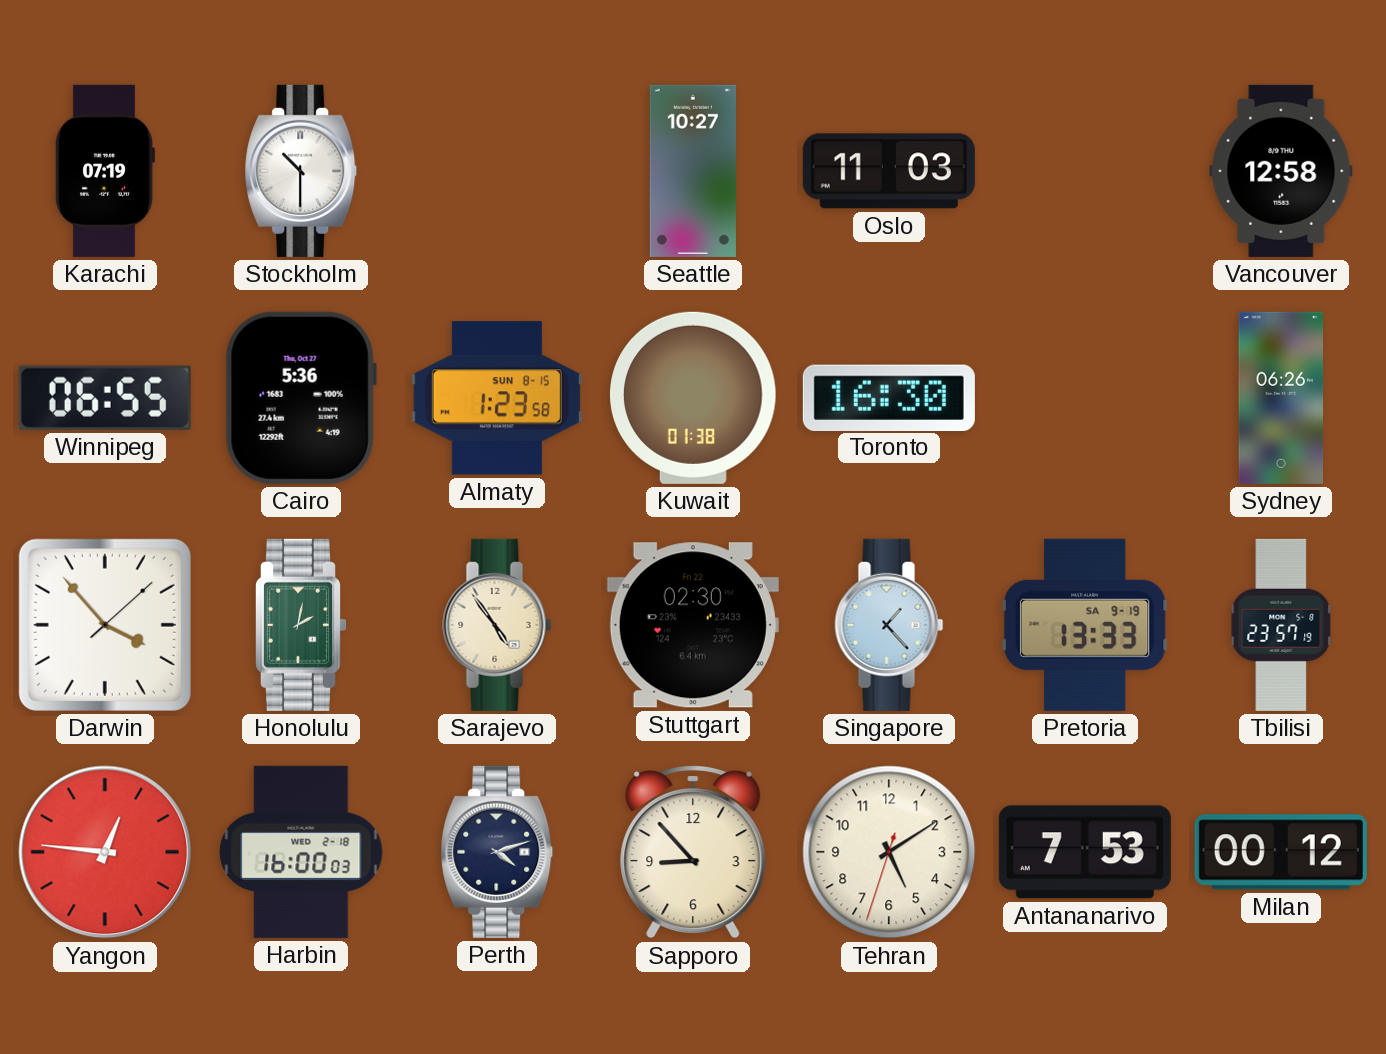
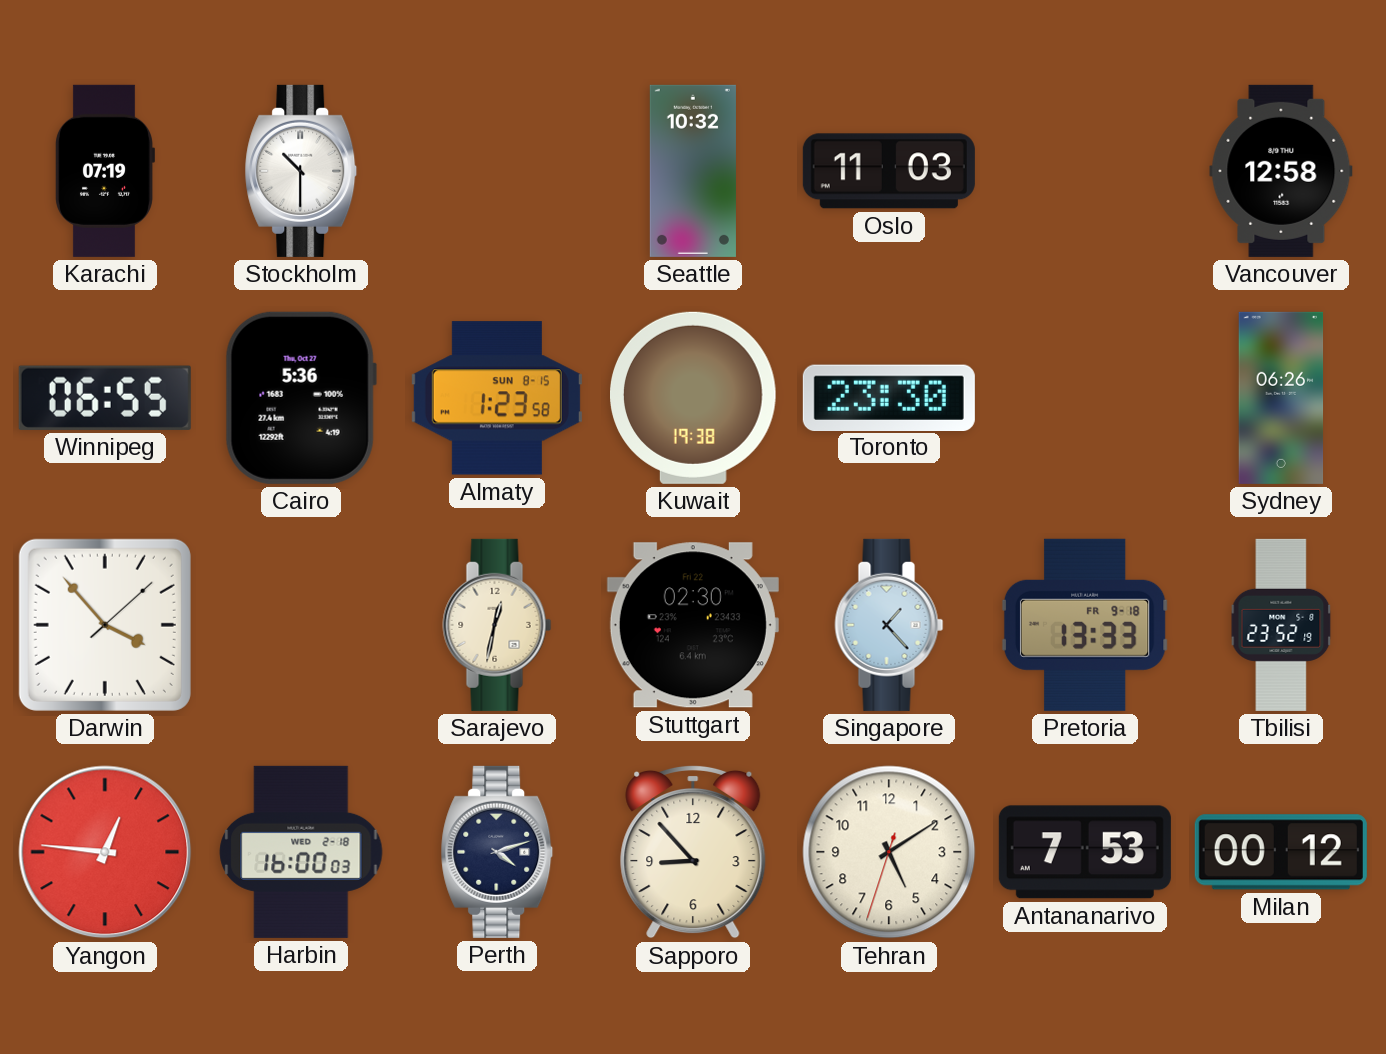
Seattle: 10:27 -> 10:32
Kuwait: 01:38 -> 19:38
Toronto: 16:30 -> 23:30
Honolulu: 2:02 -> none
Sarajevo: 4:54 -> 12:32
Pretoria date: SA 9-19 -> FR 9-18
Tbilisi: 23:57 -> 23:52
